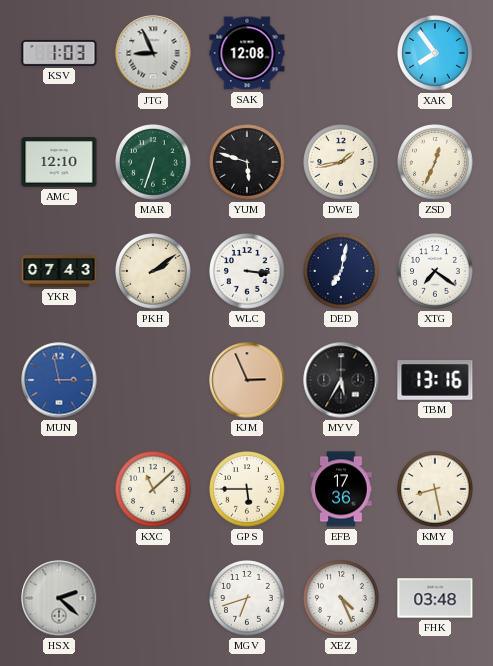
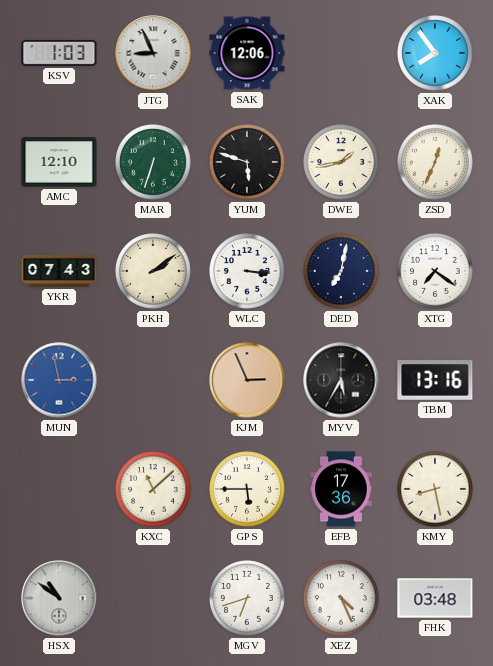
SAK: 12:08 -> 12:06
HSX: 2:22 -> 10:51
